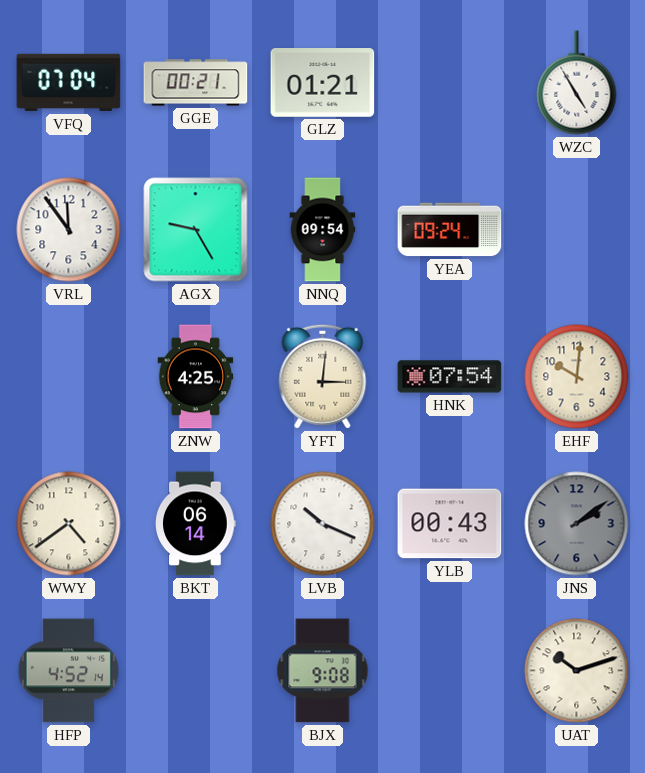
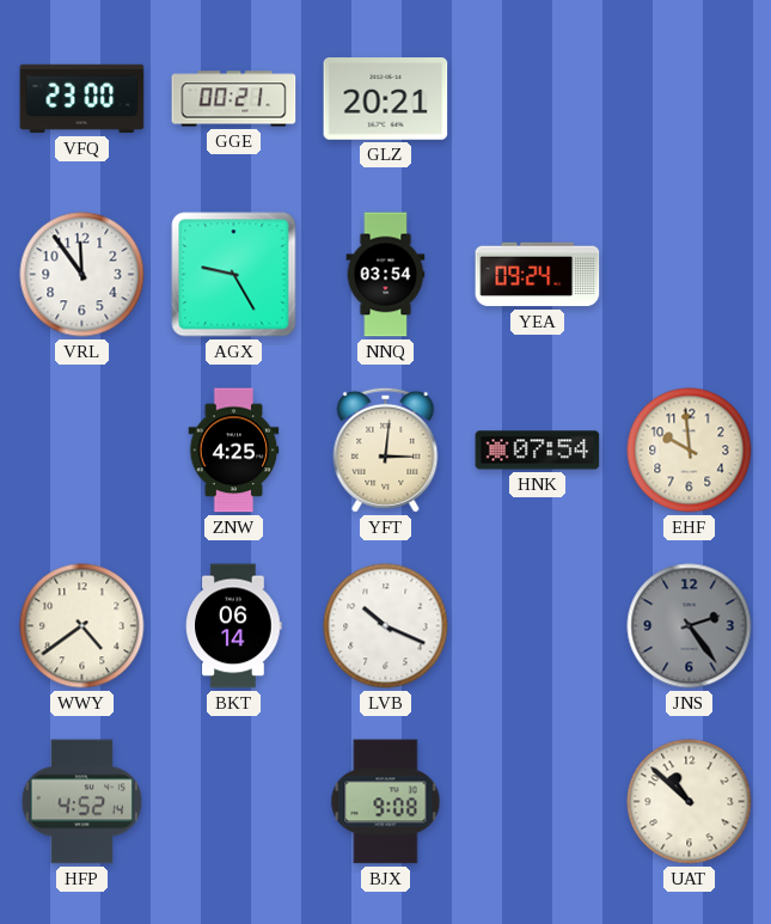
VFQ: 07:04 -> 23:00
GLZ: 01:21 -> 20:21
WZC: 4:55 -> none
NNQ: 09:54 -> 03:54
EHF: 10:01 -> 9:59
YLB: 00:43 -> none
JNS: 2:09 -> 2:24
UAT: 10:12 -> 10:52
